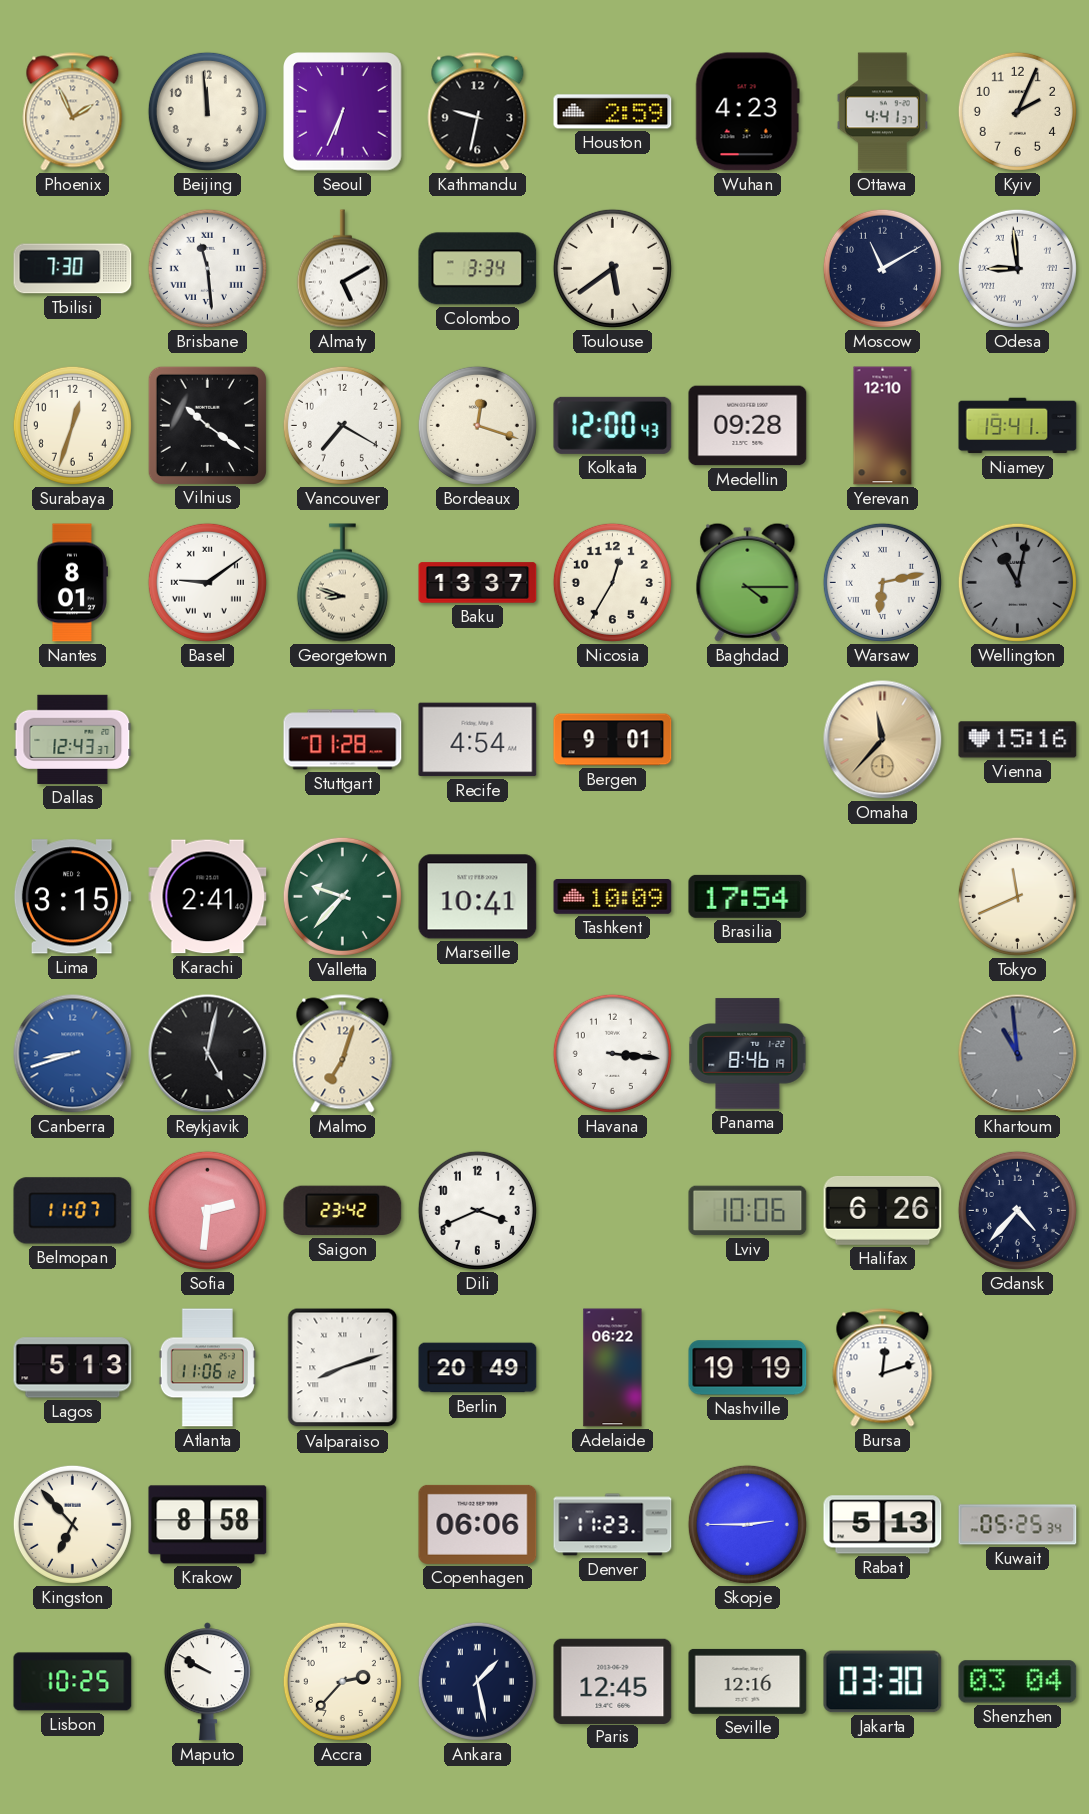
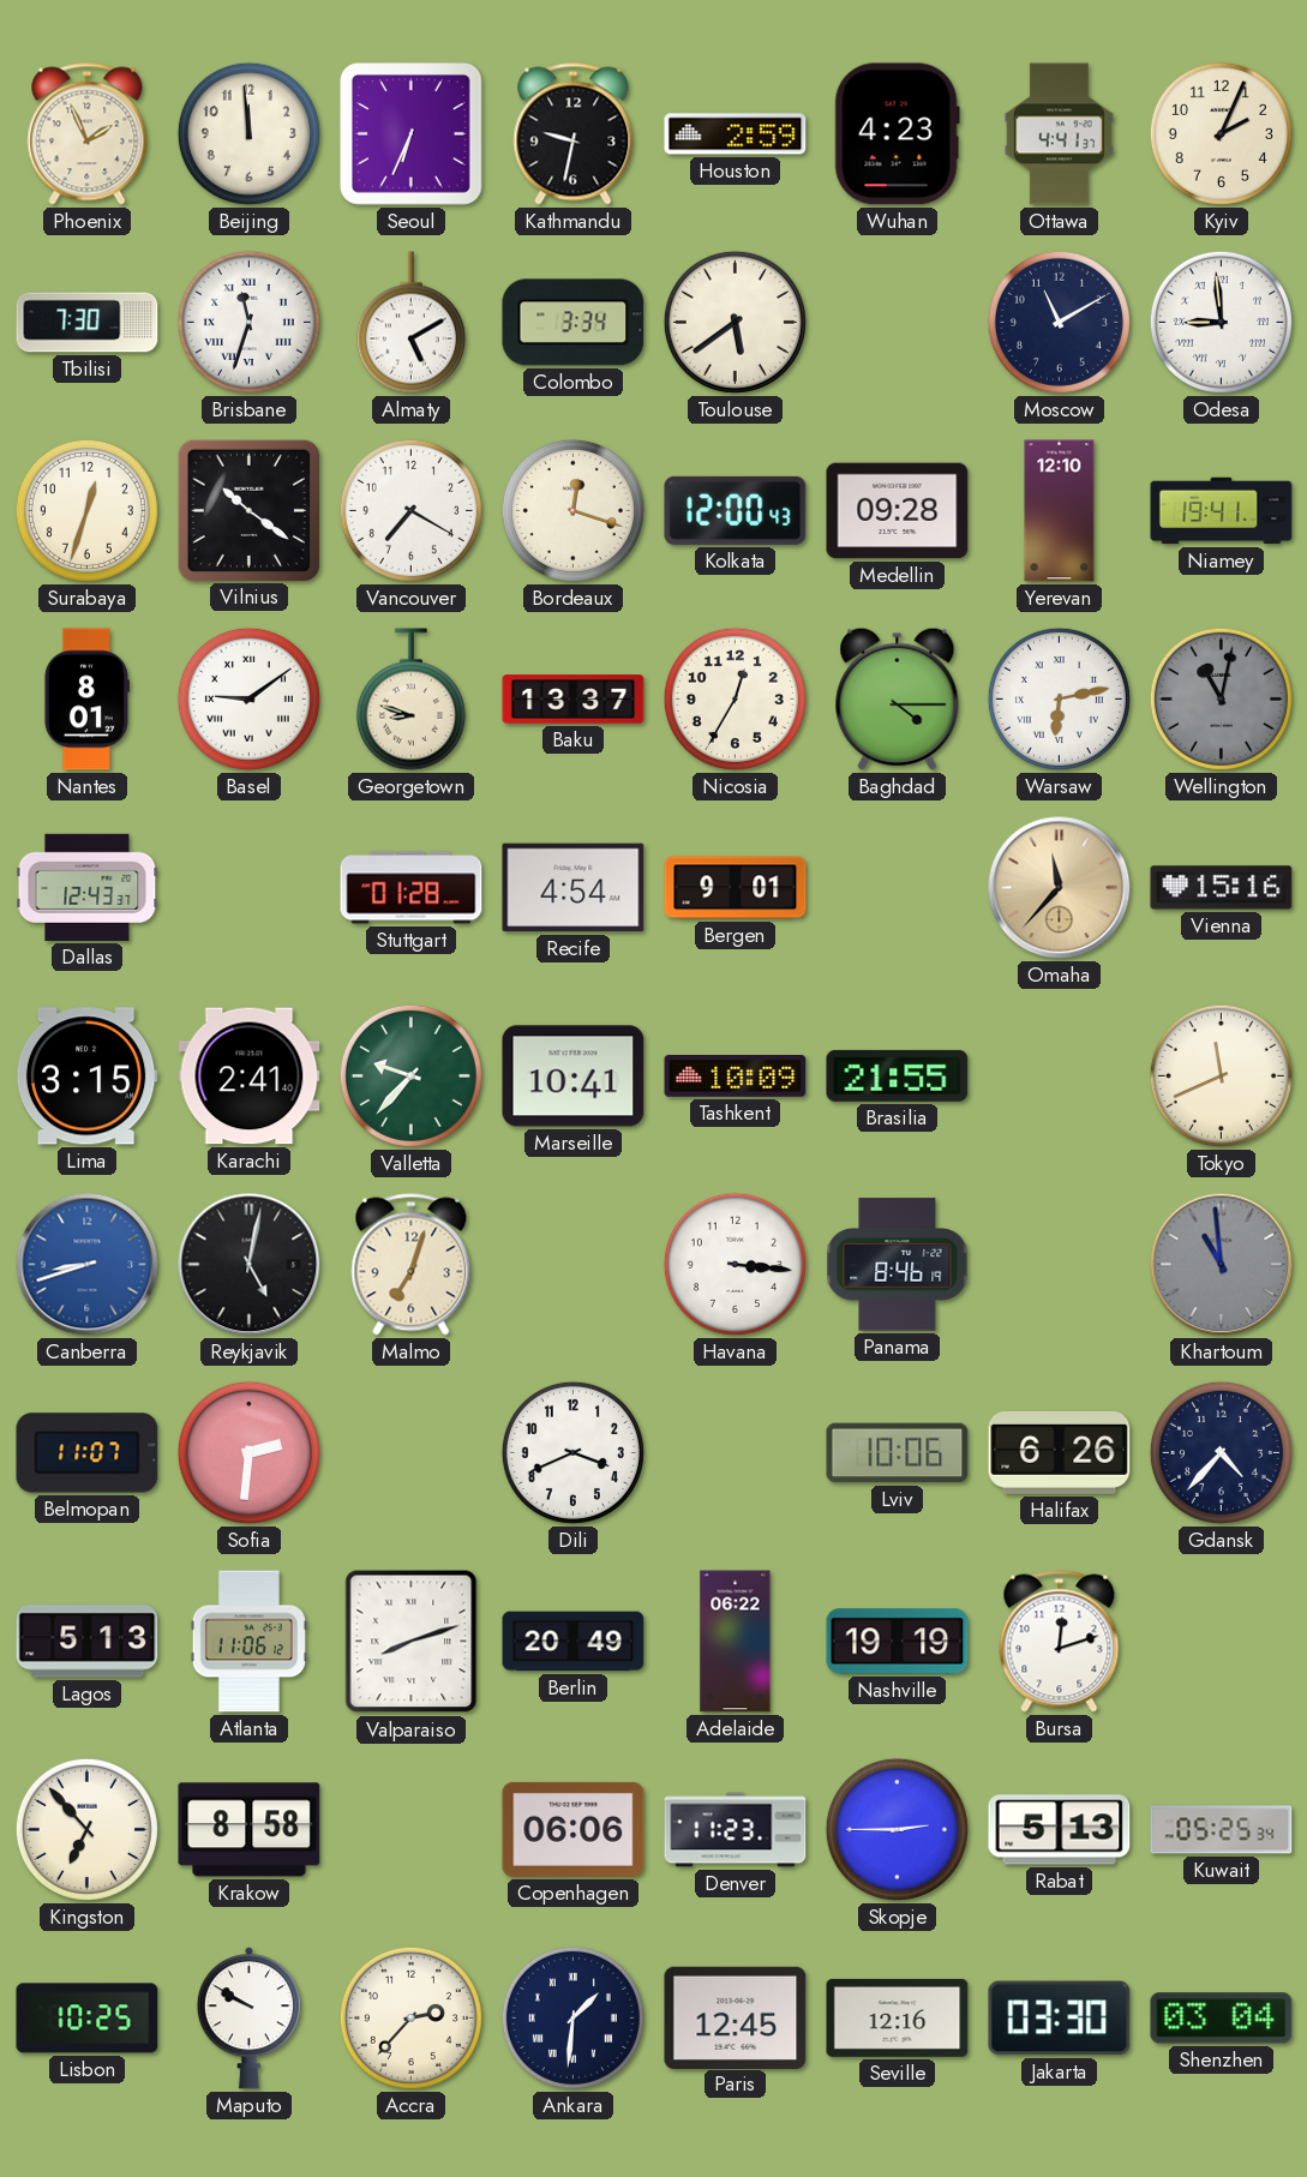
Brisbane: 11:29 -> 11:33
Brasilia: 17:54 -> 21:55
Saigon: 23:42 -> none
Ankara: 1:28 -> 1:31
